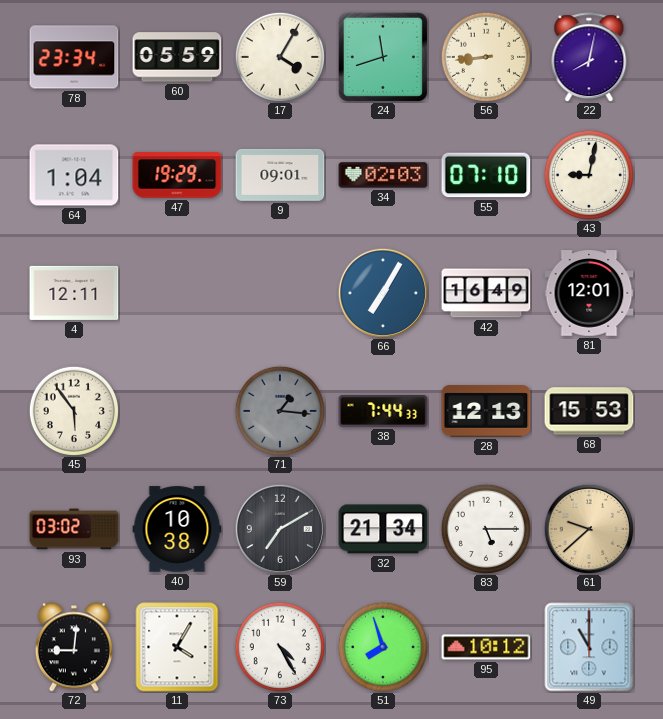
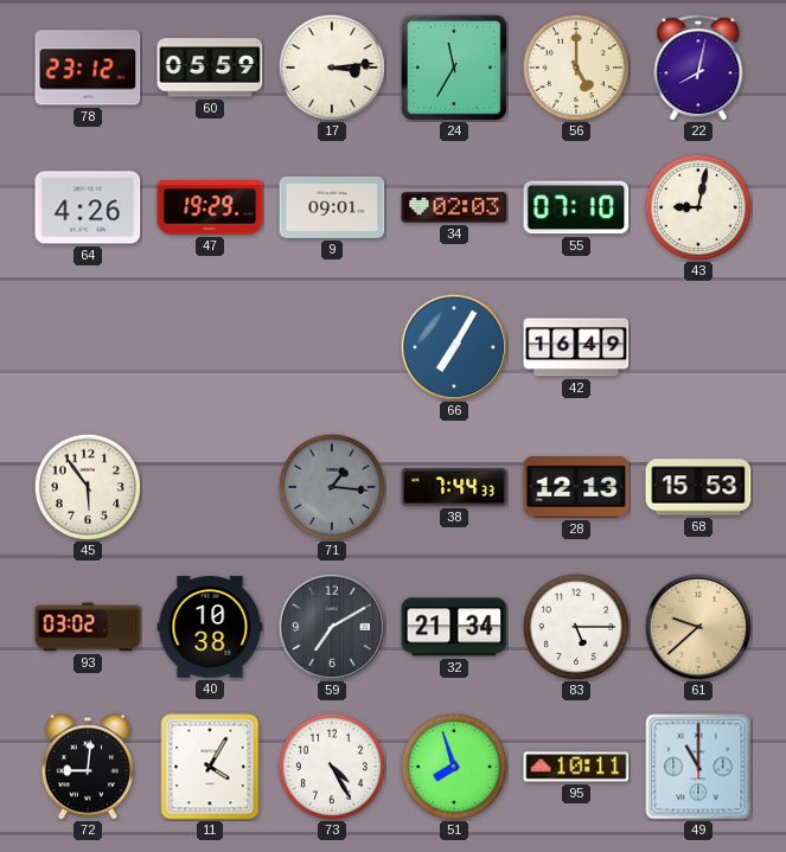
78: 23:34 -> 23:12
17: 4:05 -> 3:14
24: 11:42 -> 11:35
56: 8:44 -> 5:00
64: 1:04 -> 4:26
4: 12:11 -> none
81: 12:01 -> none
95: 10:12 -> 10:11
